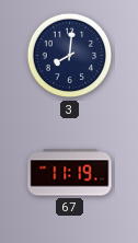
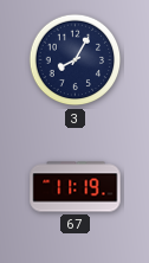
3: 8:01 -> 8:05
